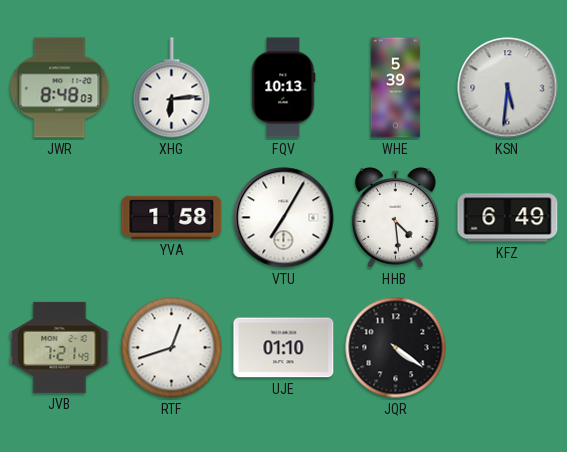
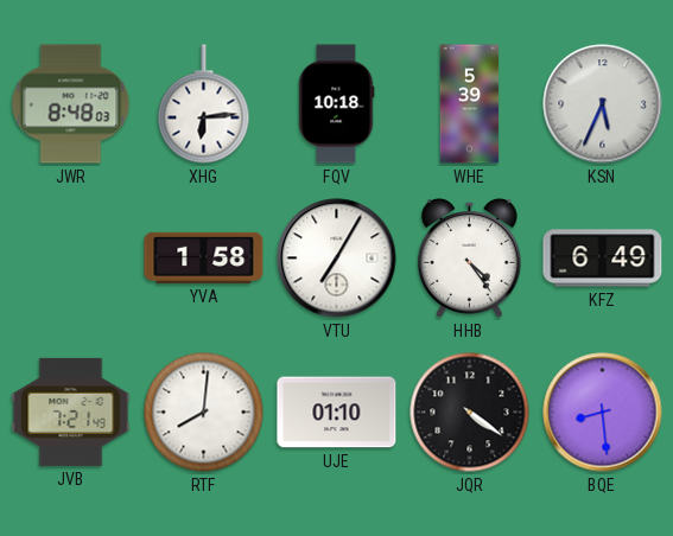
FQV: 10:13 -> 10:18
KSN: 5:31 -> 5:34
HHB: 4:29 -> 4:24
RTF: 12:42 -> 8:01
BQE: none -> 8:29
